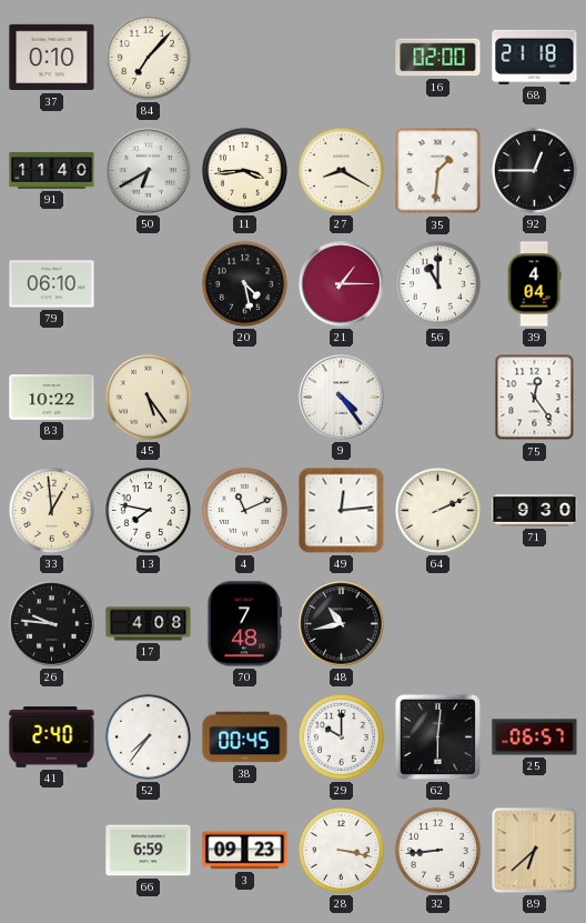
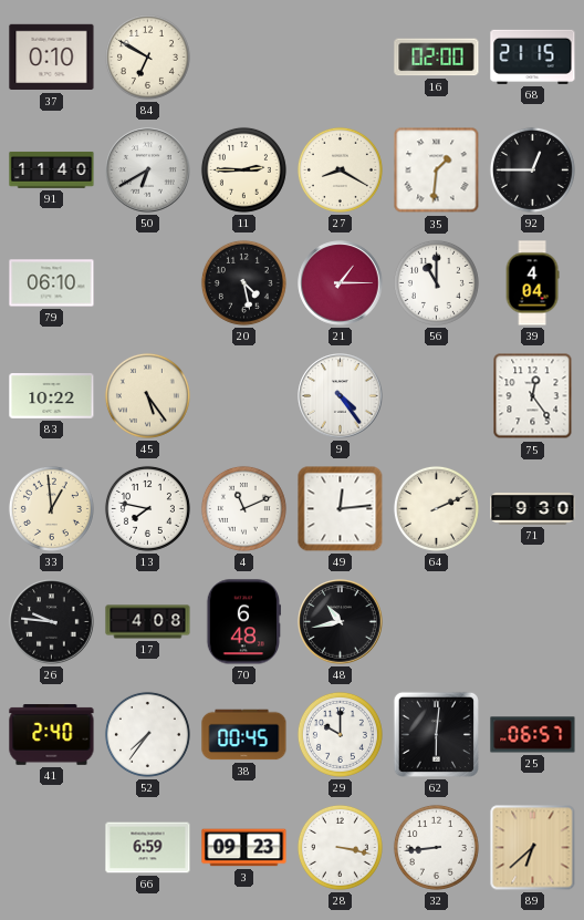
84: 7:07 -> 6:50
68: 21:18 -> 21:15
11: 3:44 -> 2:45
70: 7:48 -> 6:48
